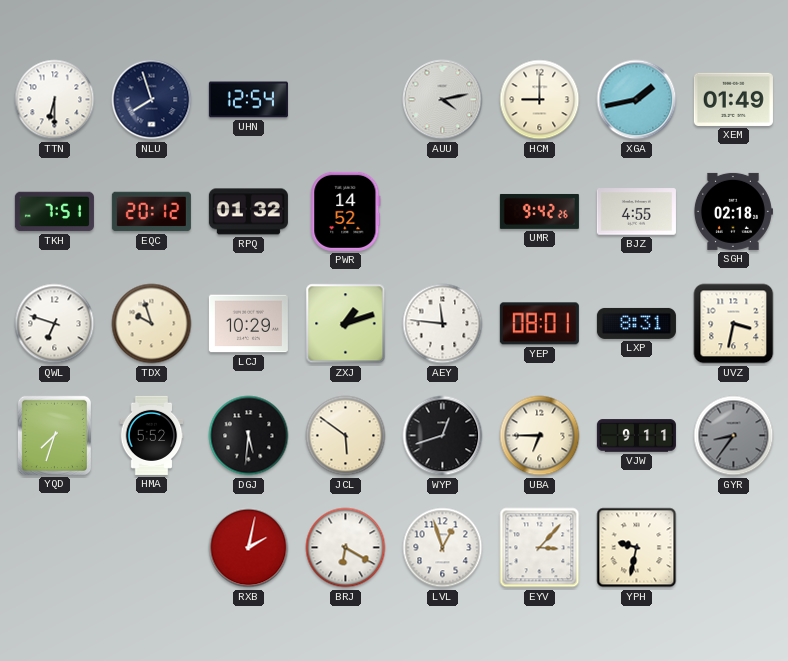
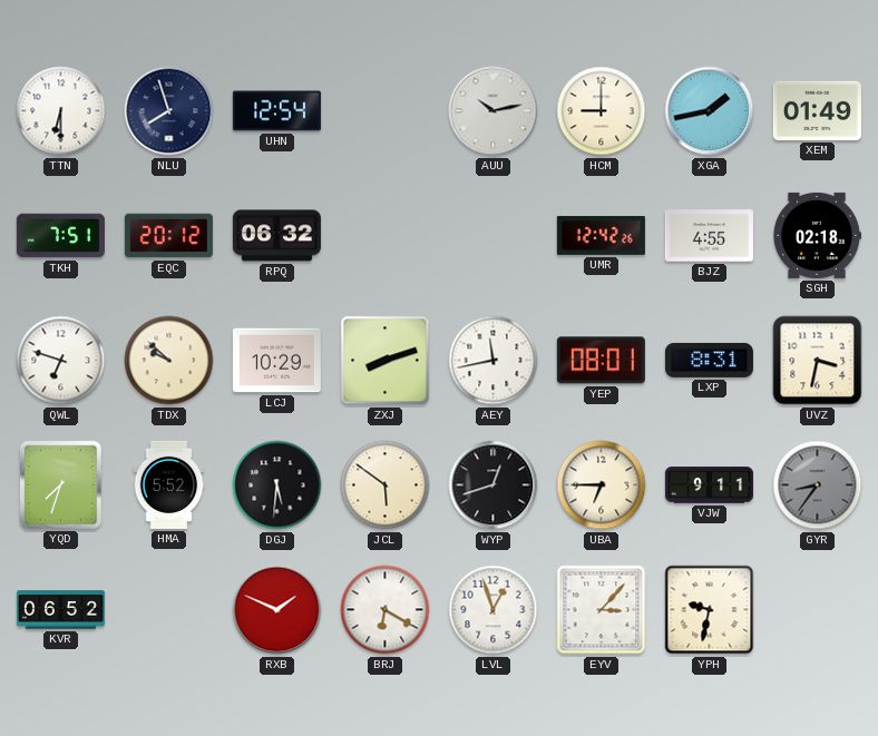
AUU: 4:13 -> 10:13
RPQ: 01:32 -> 06:32
PWR: 14:52 -> none
UMR: 9:42 -> 12:42
TDX: 9:57 -> 9:52
ZXJ: 1:12 -> 8:12
AEY: 11:46 -> 11:43
KVR: none -> 06:52
RXB: 2:02 -> 1:49
